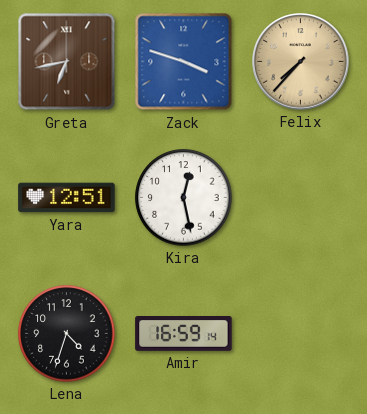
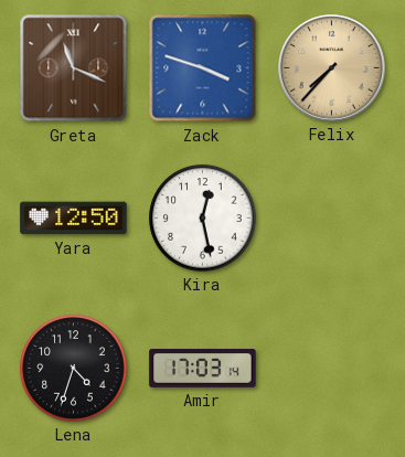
Greta: 6:43 -> 11:19
Yara: 12:51 -> 12:50
Amir: 16:59 -> 17:03
